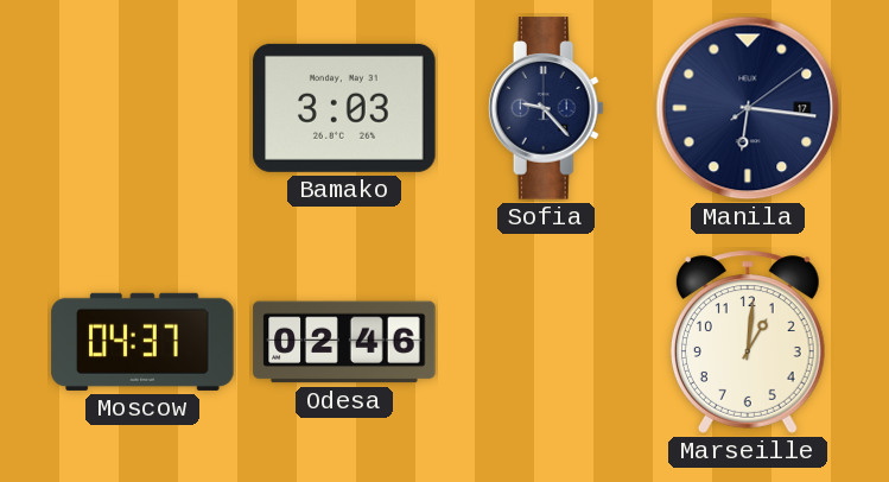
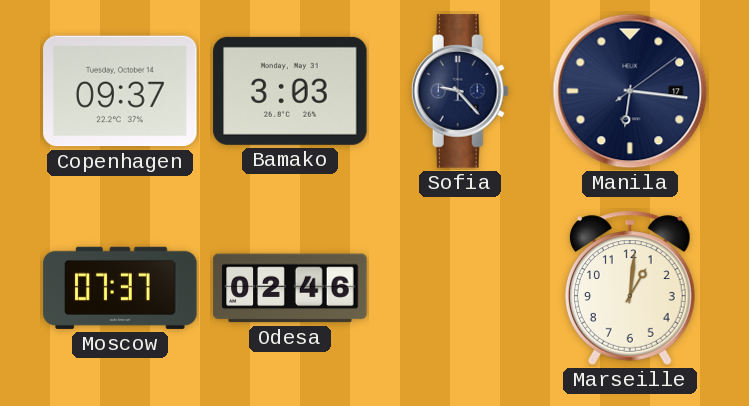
Copenhagen: none -> 09:37
Moscow: 04:37 -> 07:37
